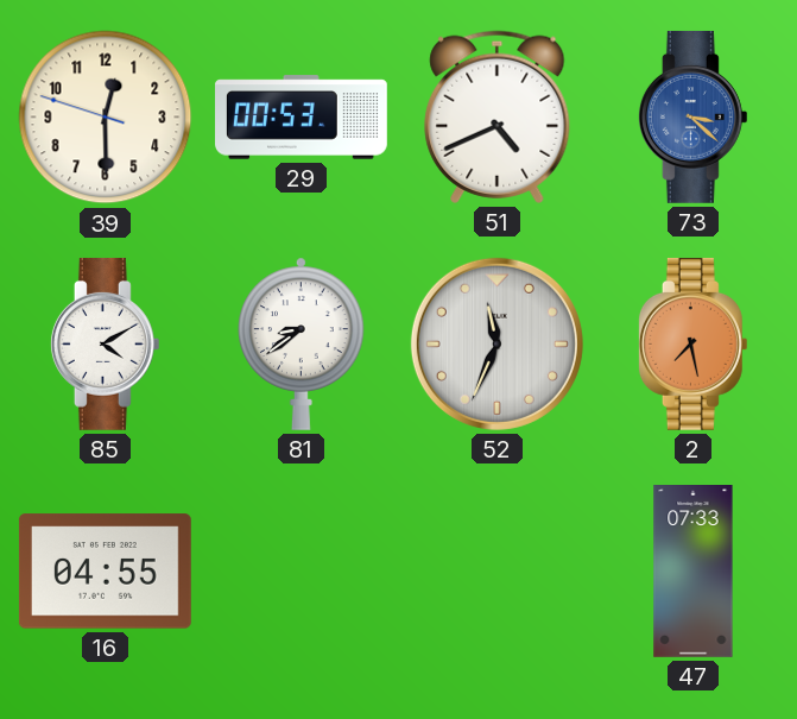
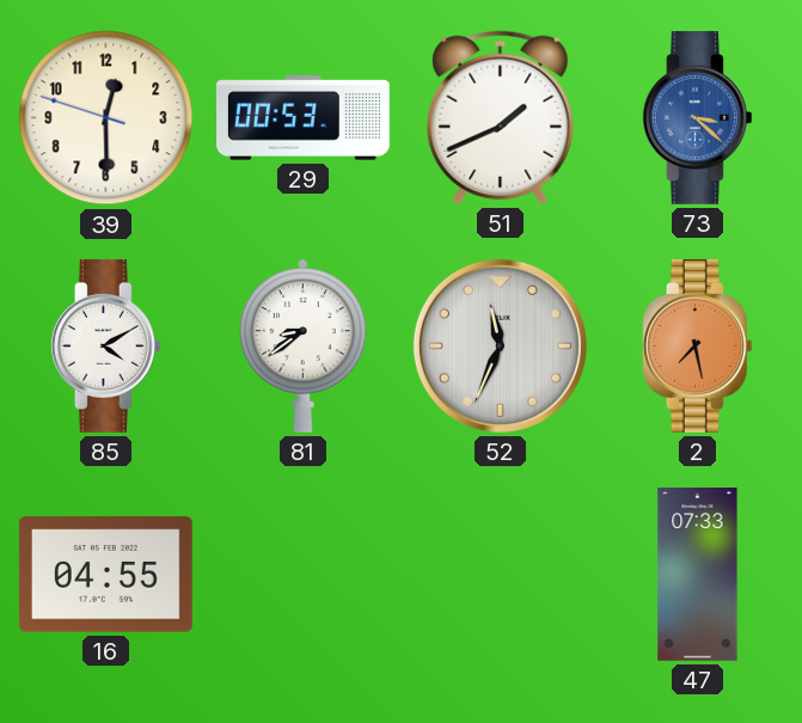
51: 4:41 -> 1:41
